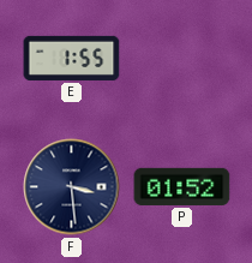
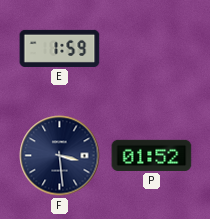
E: 1:55 -> 1:59
